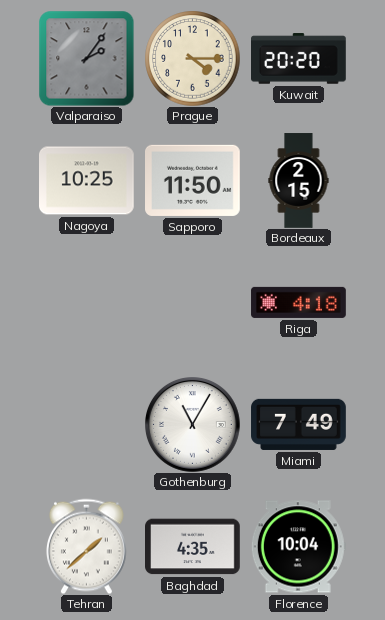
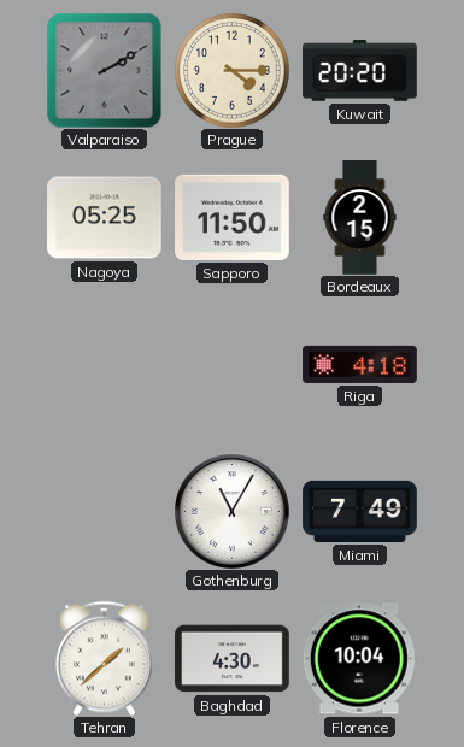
Valparaiso: 2:06 -> 2:10
Nagoya: 10:25 -> 05:25
Baghdad: 4:35 -> 4:30
